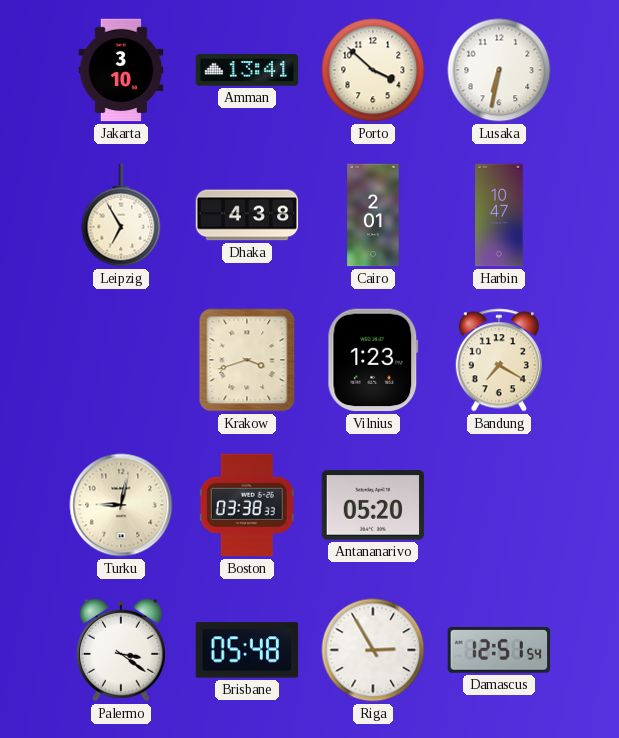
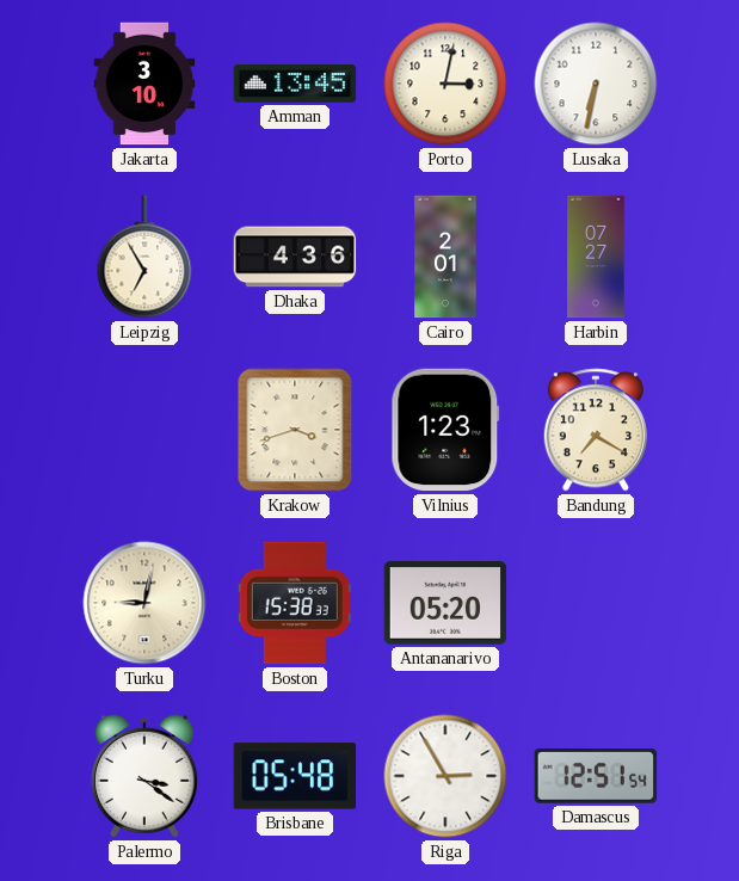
Amman: 13:41 -> 13:45
Porto: 3:52 -> 3:02
Dhaka: 4:38 -> 4:36
Harbin: 10:47 -> 07:27
Boston: 03:38 -> 15:38
